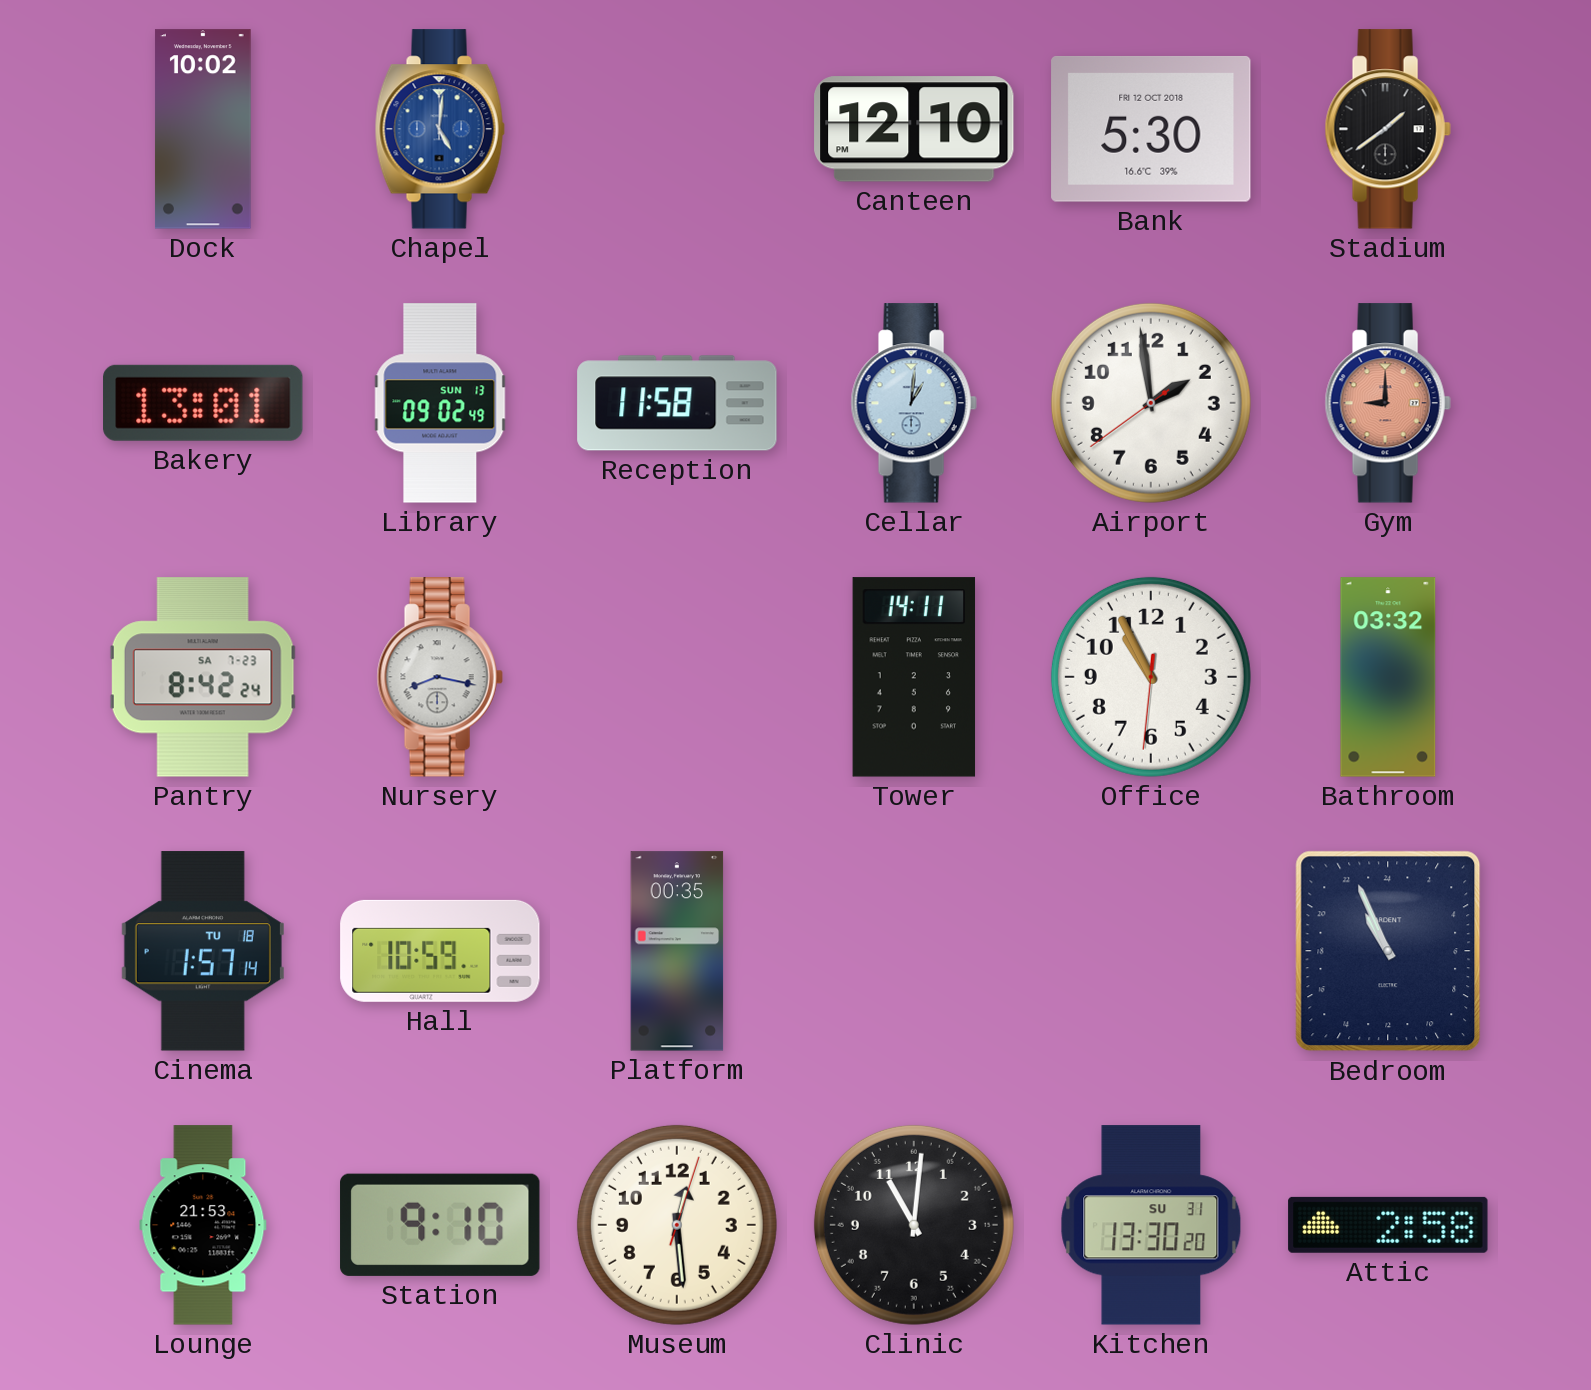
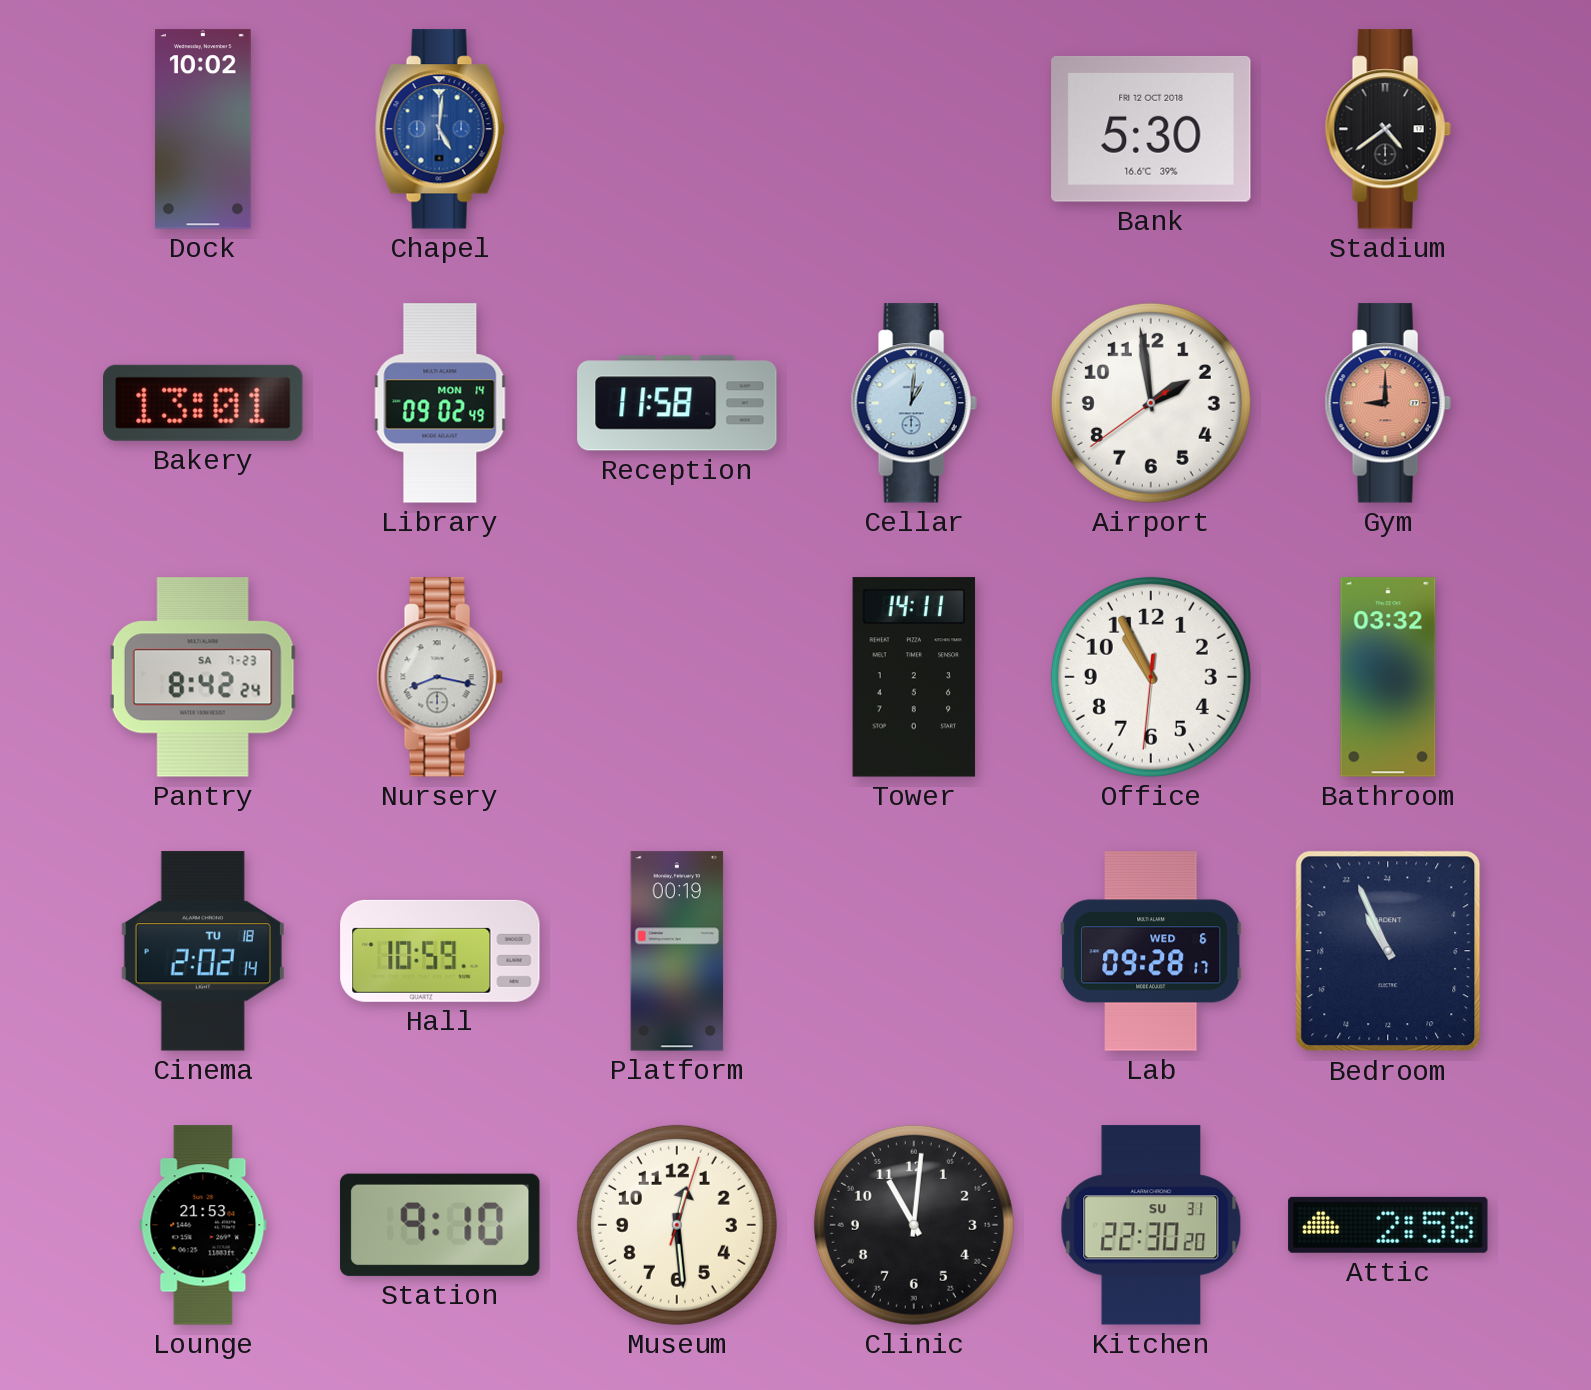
Canteen: 12:10 -> none
Stadium: 1:39 -> 4:39
Library date: SUN 13 -> MON 14
Cinema: 1:57 -> 2:02
Platform: 00:35 -> 00:19
Lab: none -> 09:28
Kitchen: 13:30 -> 22:30
